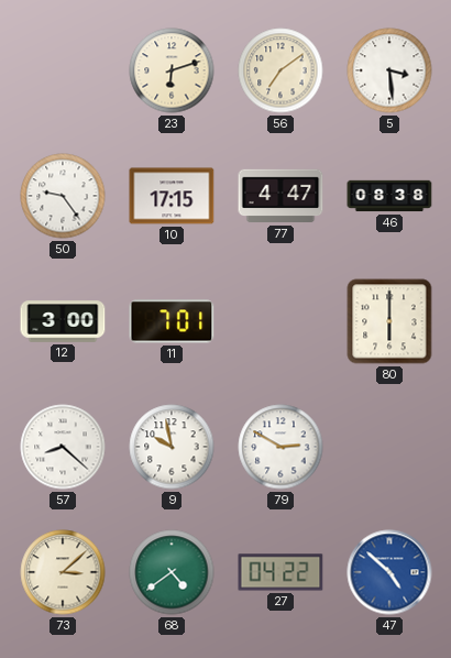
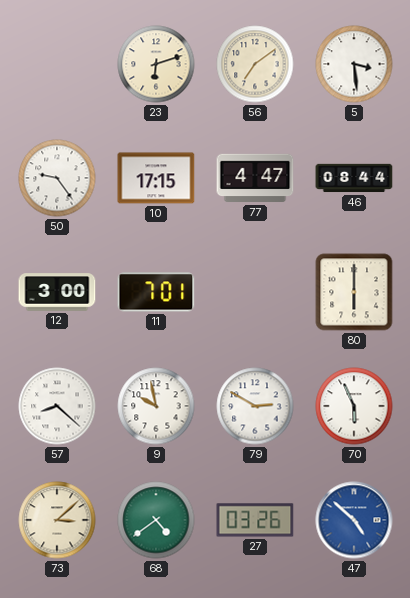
46: 08:38 -> 08:44
70: none -> 5:56
27: 04:22 -> 03:26
